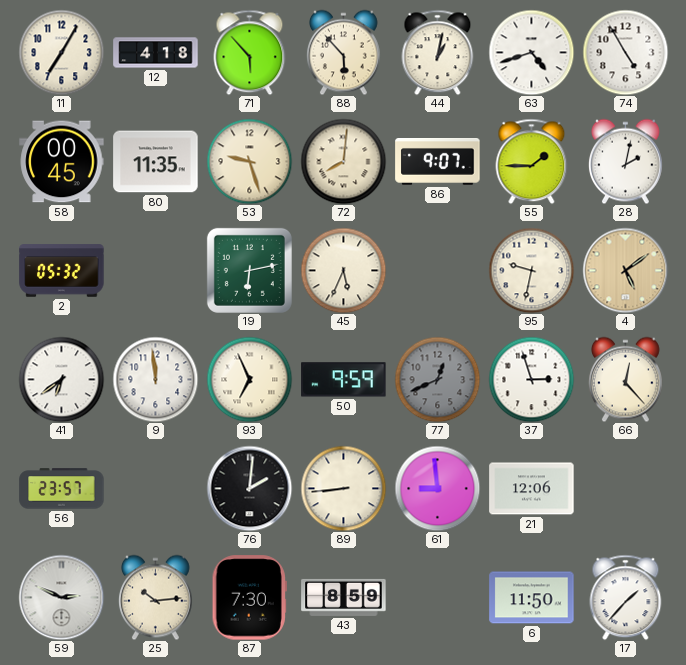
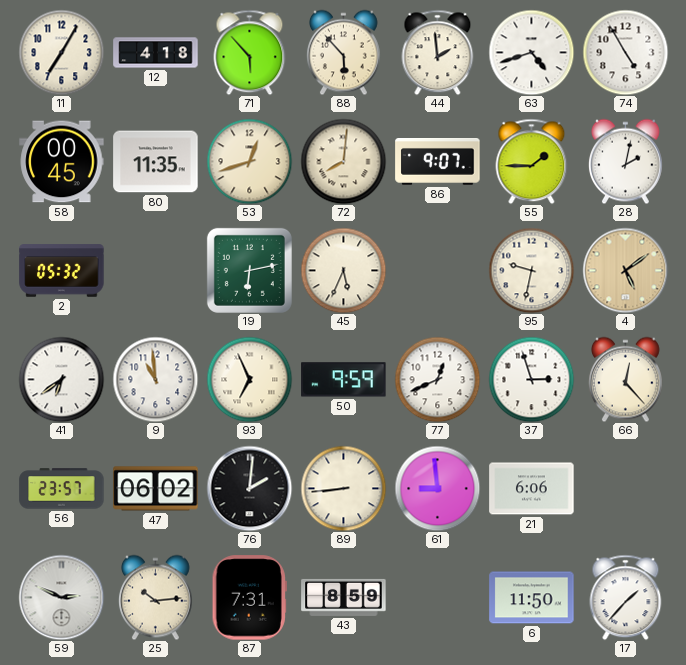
44: 1:02 -> 1:59
53: 9:27 -> 12:42
9: 11:59 -> 10:59
77 dial: grey -> white
47: none -> 06:02
21: 12:06 -> 6:06
87: 7:30 -> 7:31
